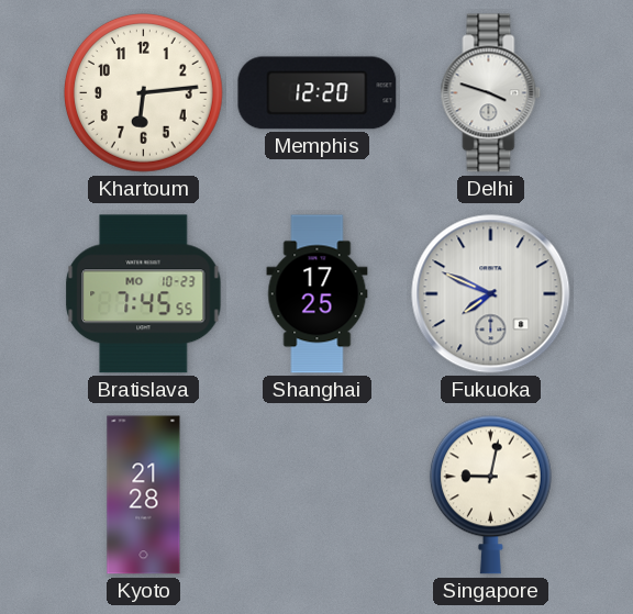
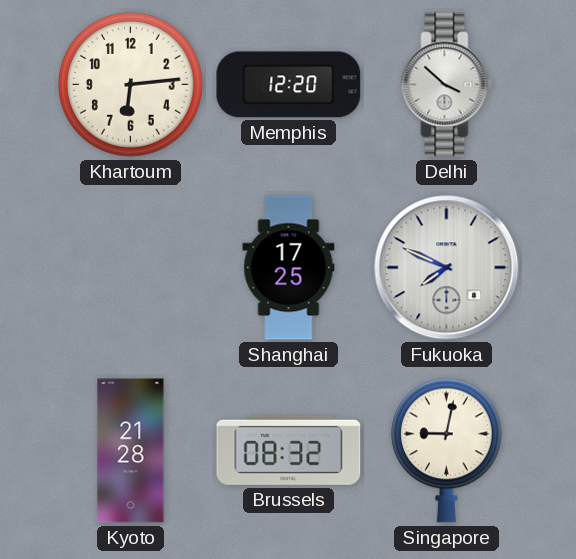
Delhi: 3:48 -> 3:52
Bratislava: 7:45 -> none
Brussels: none -> 08:32
